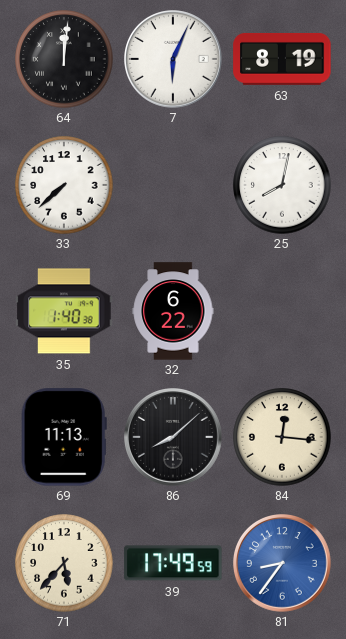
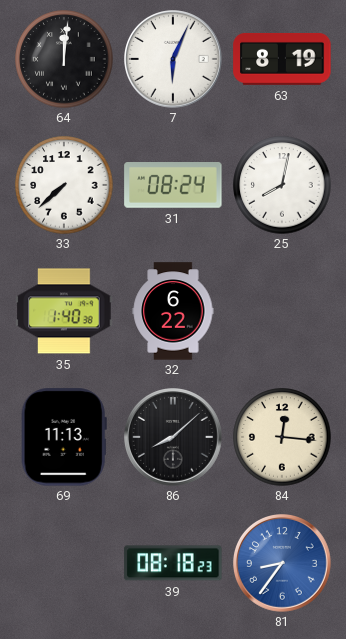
31: none -> 08:24
71: 5:37 -> none
39: 17:49 -> 08:18
